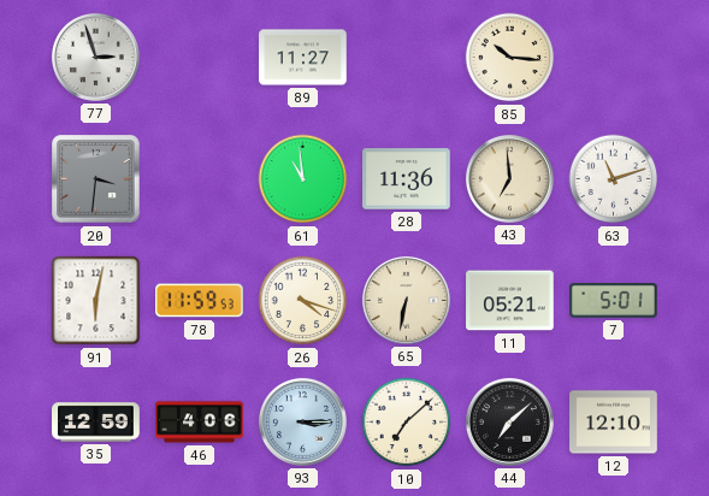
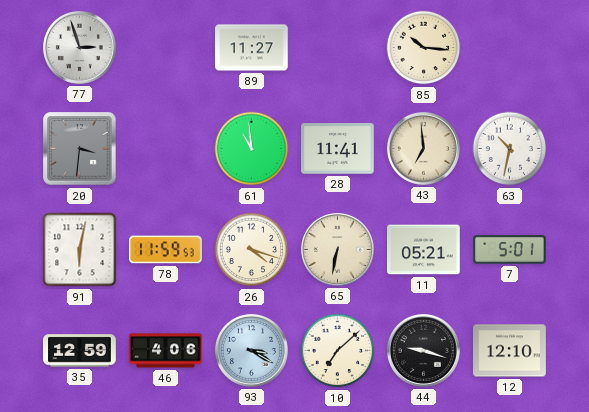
28: 11:36 -> 11:41
63: 11:12 -> 10:32
93: 3:15 -> 3:20
44: 7:08 -> 9:18
